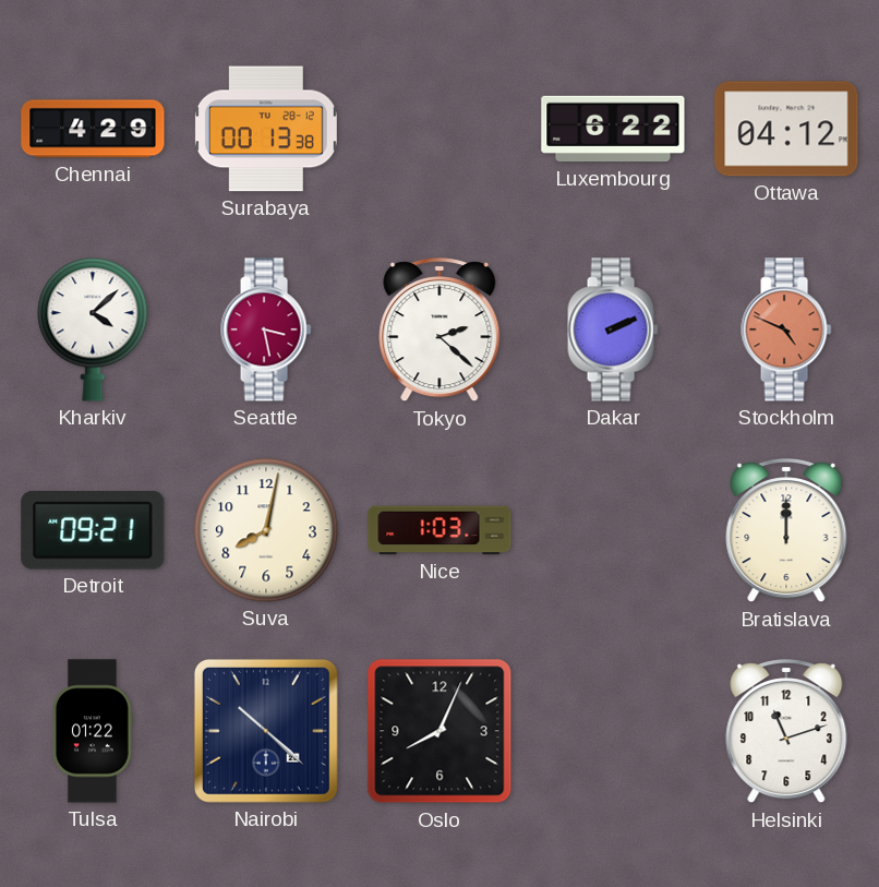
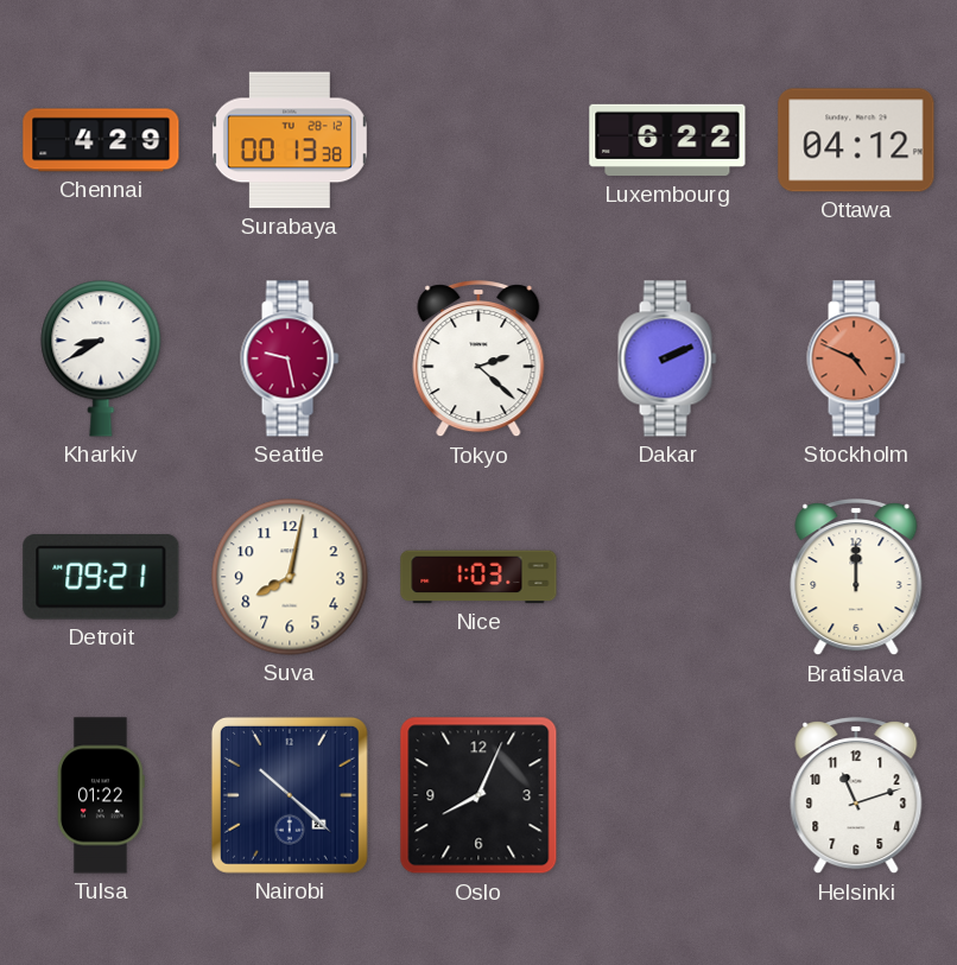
Kharkiv: 4:08 -> 8:40
Seattle: 3:28 -> 9:28
